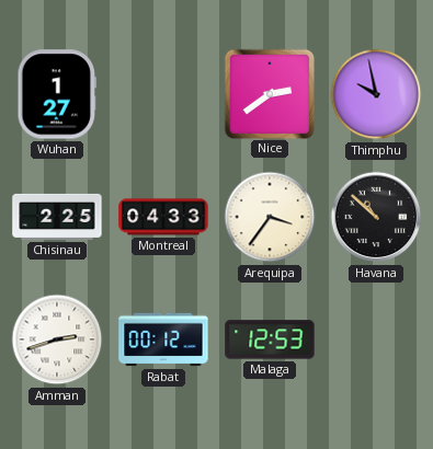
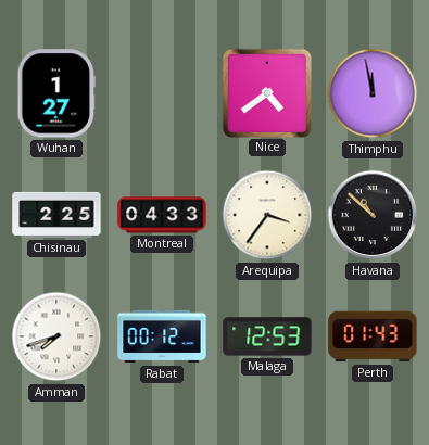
Nice: 2:39 -> 4:39
Thimphu: 9:58 -> 11:58
Amman: 2:42 -> 7:42
Perth: none -> 01:43
